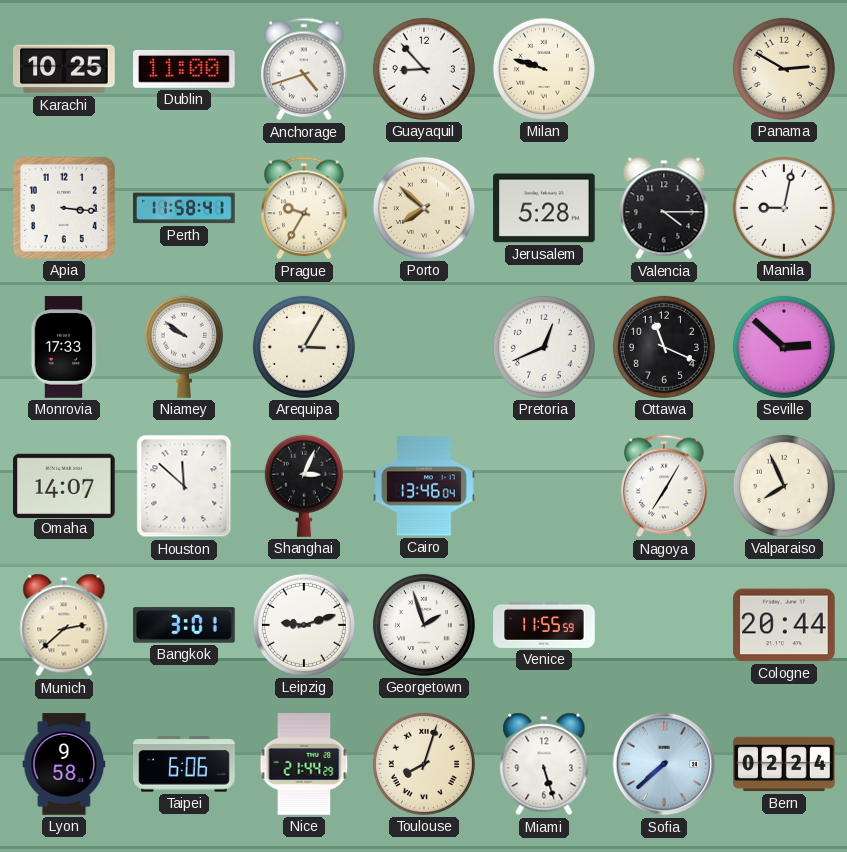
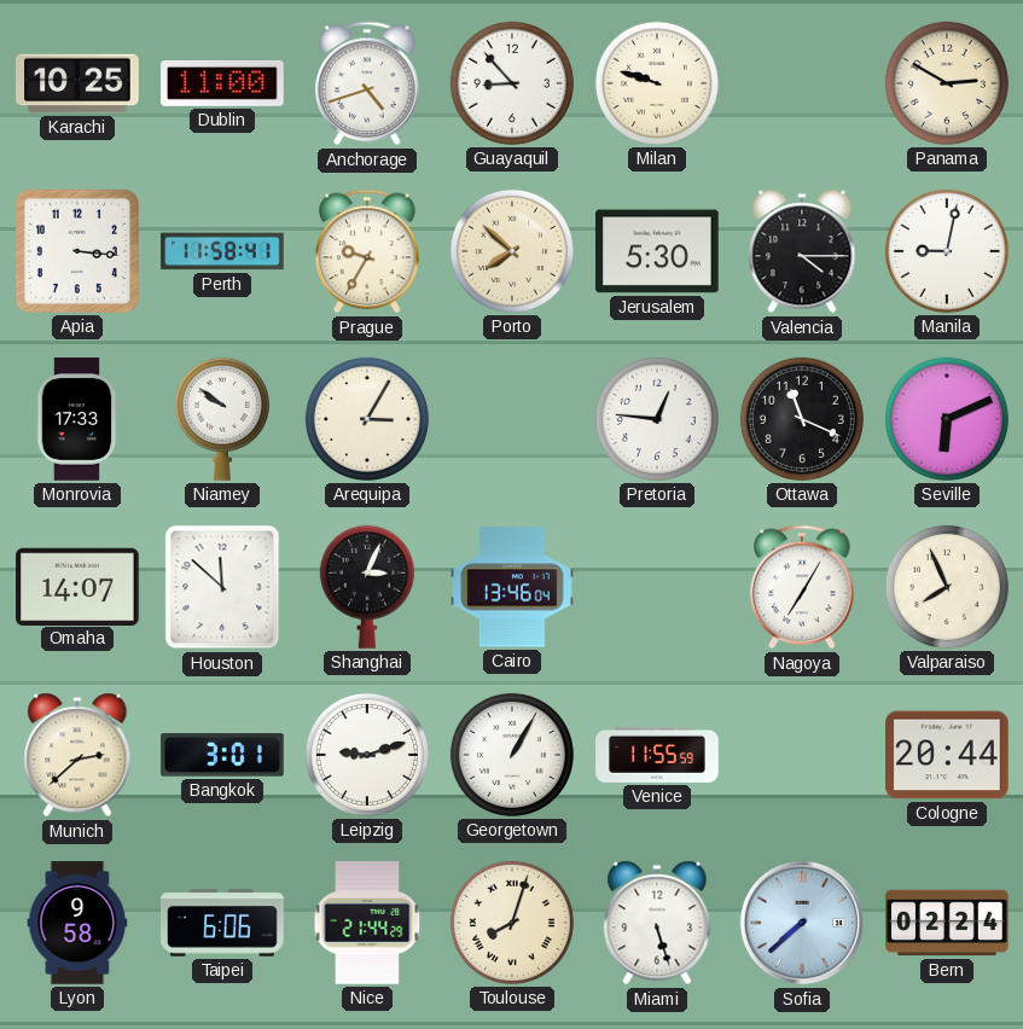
Jerusalem: 5:28 -> 5:30
Pretoria: 12:41 -> 12:46
Seville: 2:52 -> 6:11
Georgetown: 1:57 -> 1:05
